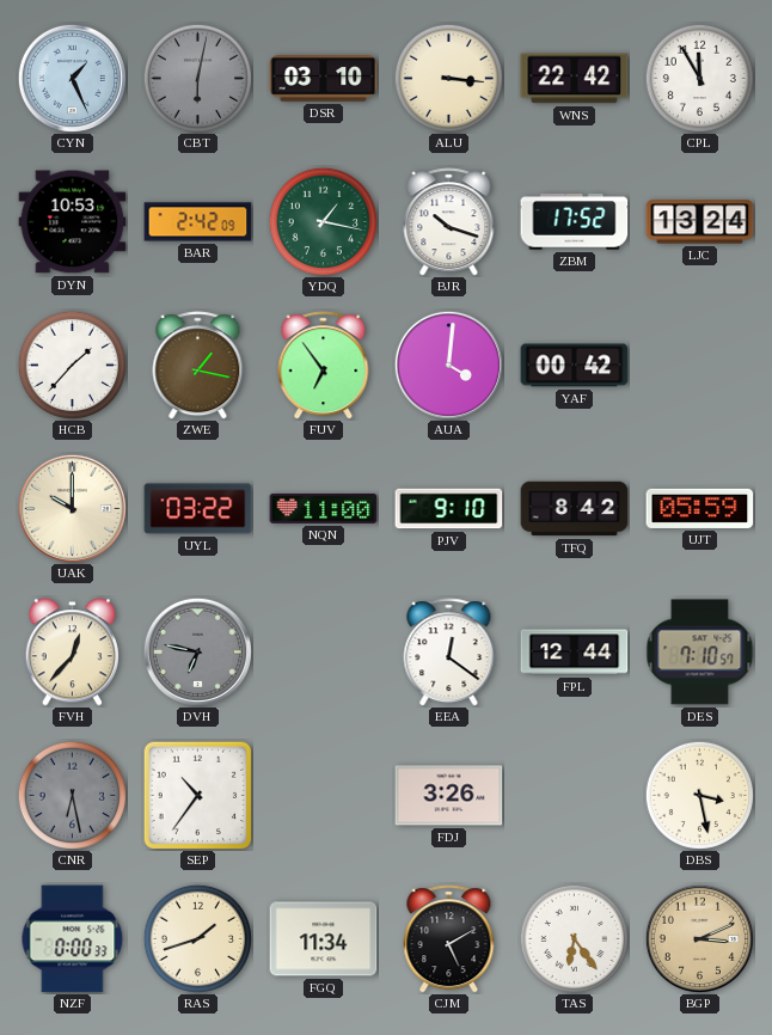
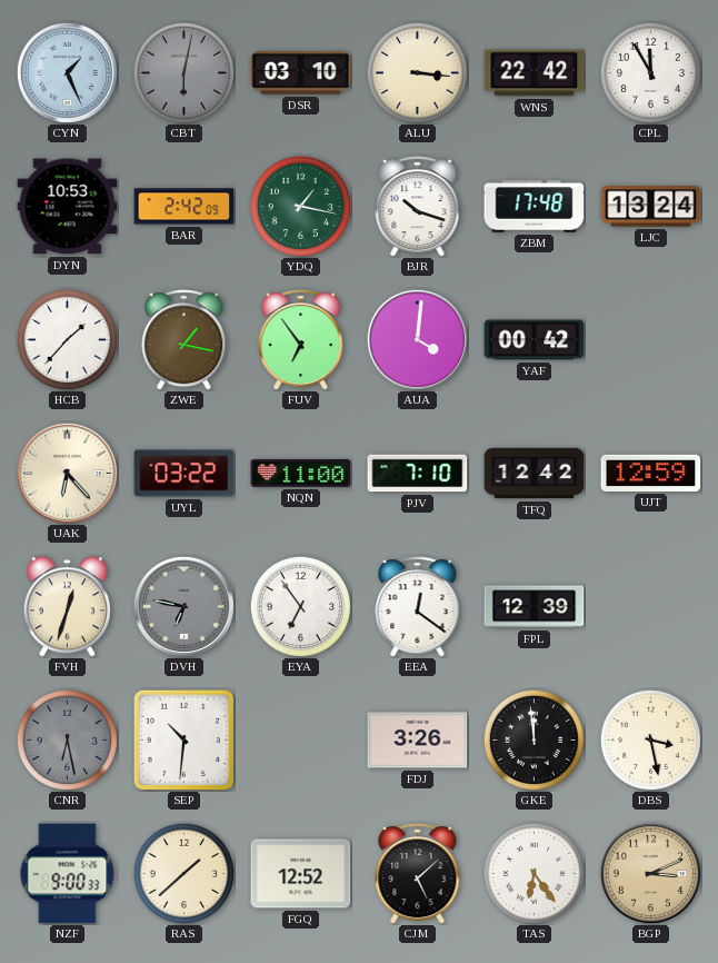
ZBM: 17:52 -> 17:48
UAK: 10:00 -> 6:23
PJV: 9:10 -> 7:10
TFQ: 8:42 -> 12:42
UJT: 05:59 -> 12:59
FVH: 12:37 -> 12:33
EYA: none -> 6:54
FPL: 12:44 -> 12:39
DES: 7:10 -> none
SEP: 10:36 -> 10:31
GKE: none -> 11:59
NZF: 0:00 -> 9:00
RAS: 1:42 -> 1:38
FGQ: 11:34 -> 12:52
CJM: 5:10 -> 5:08
